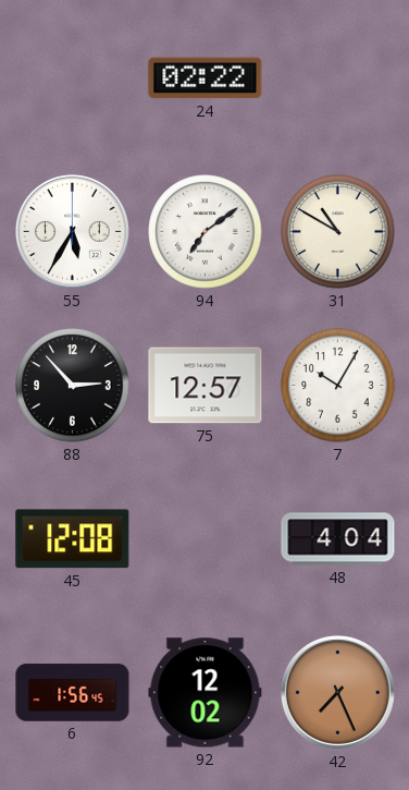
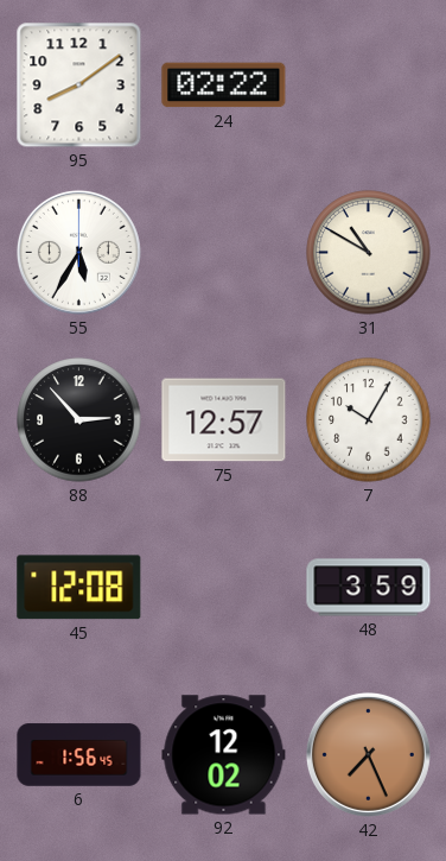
95: none -> 8:09
94: 7:09 -> none
48: 4:04 -> 3:59
